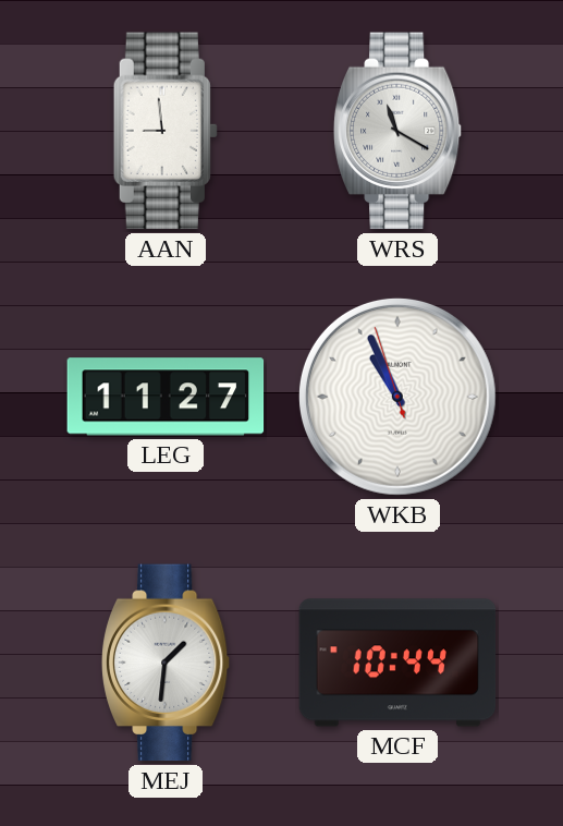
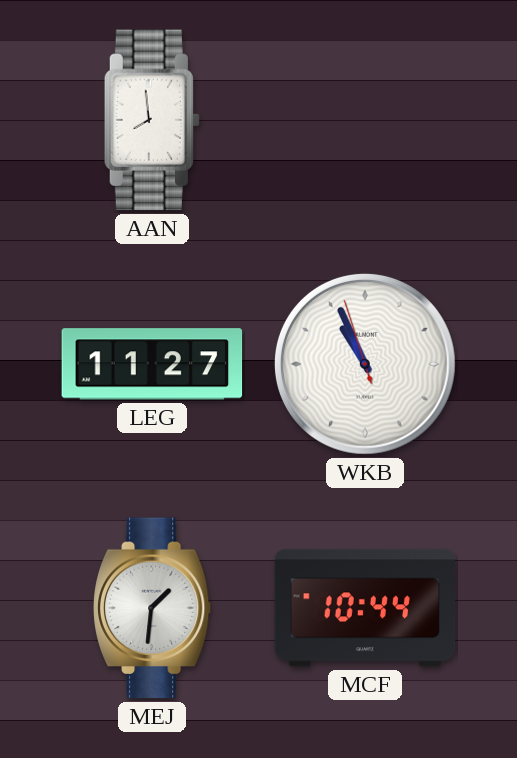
AAN: 8:59 -> 7:59
WRS: 11:20 -> none
